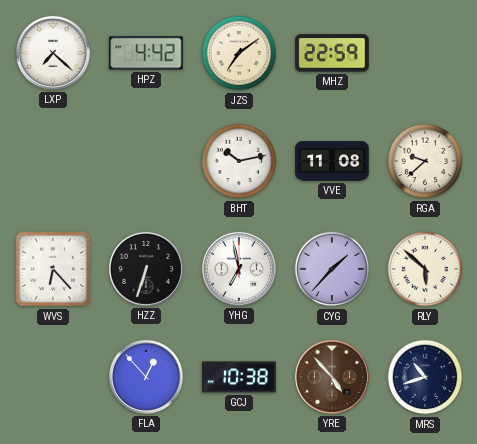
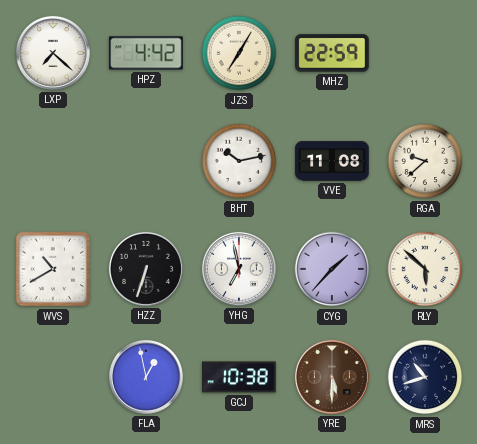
JZS: 7:09 -> 7:05
WVS: 6:23 -> 10:40
FLA: 12:53 -> 12:58
YRE: 4:53 -> 5:30
